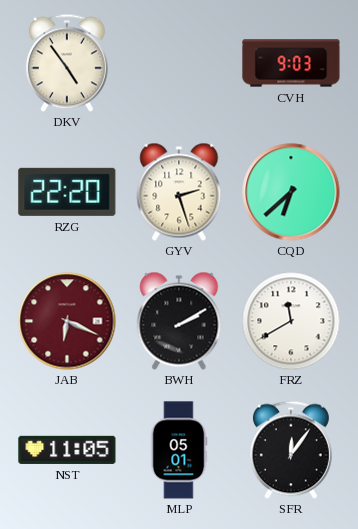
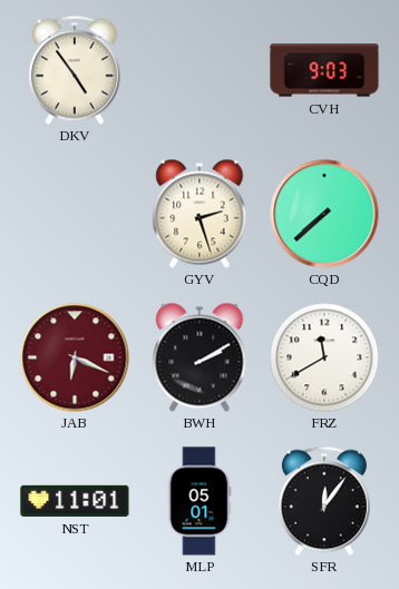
RZG: 22:20 -> none
CQD: 6:38 -> 7:38
NST: 11:05 -> 11:01
